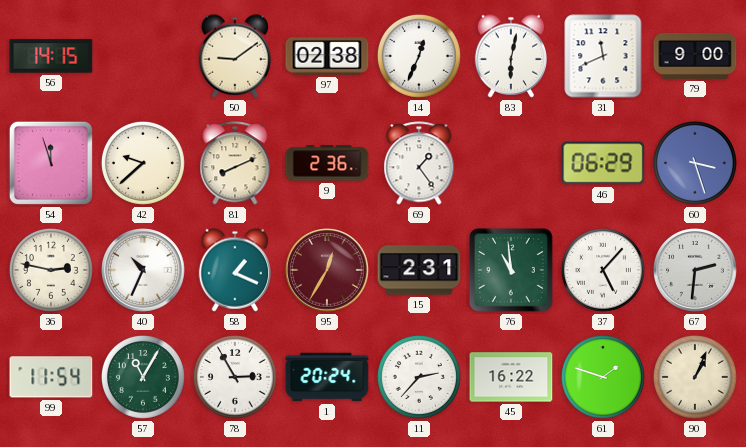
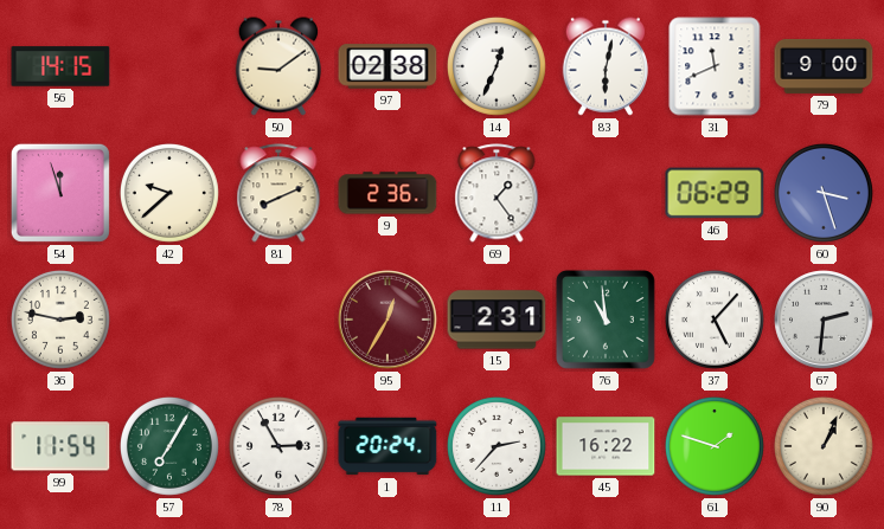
40: 10:34 -> none
58: 1:19 -> none
57: 11:05 -> 7:05
